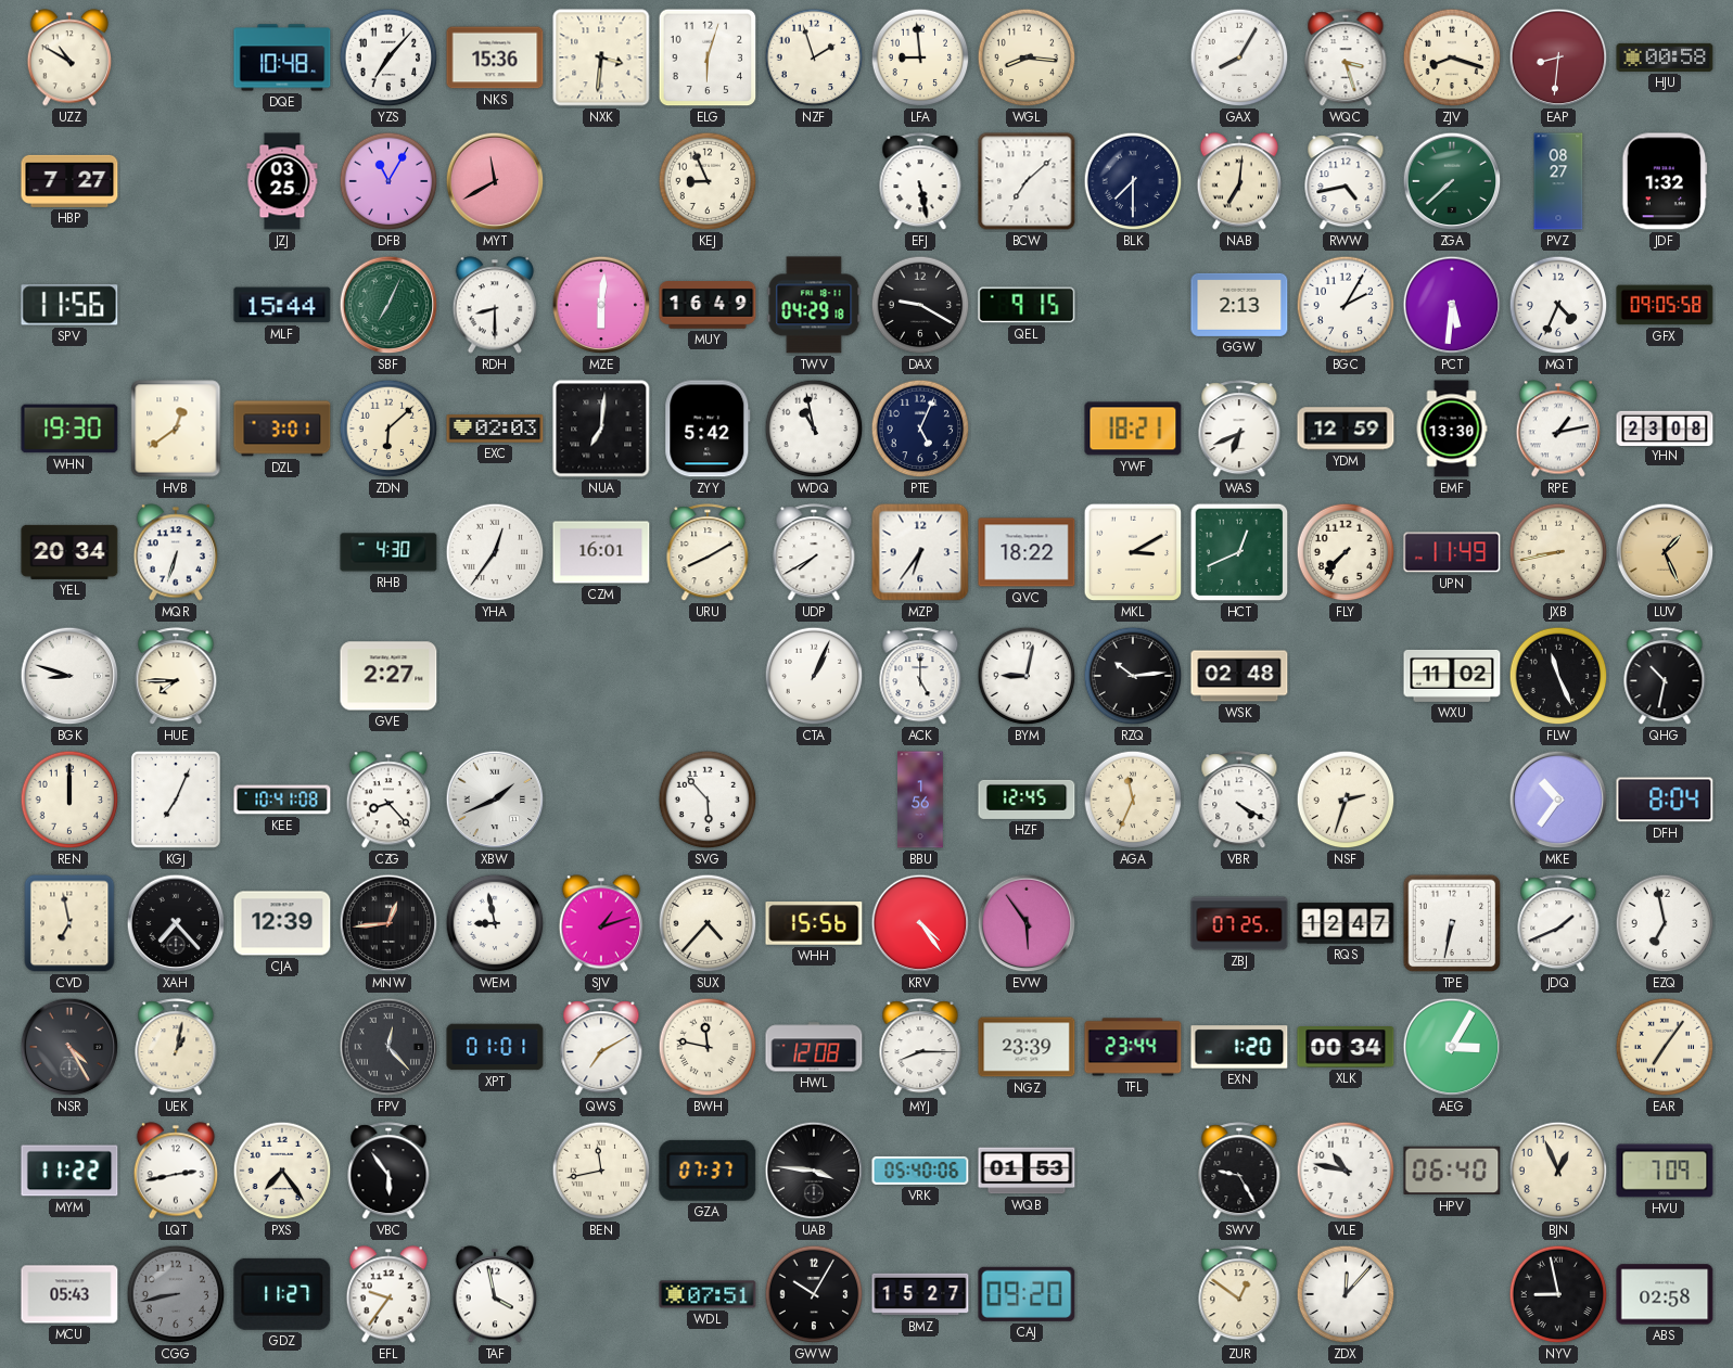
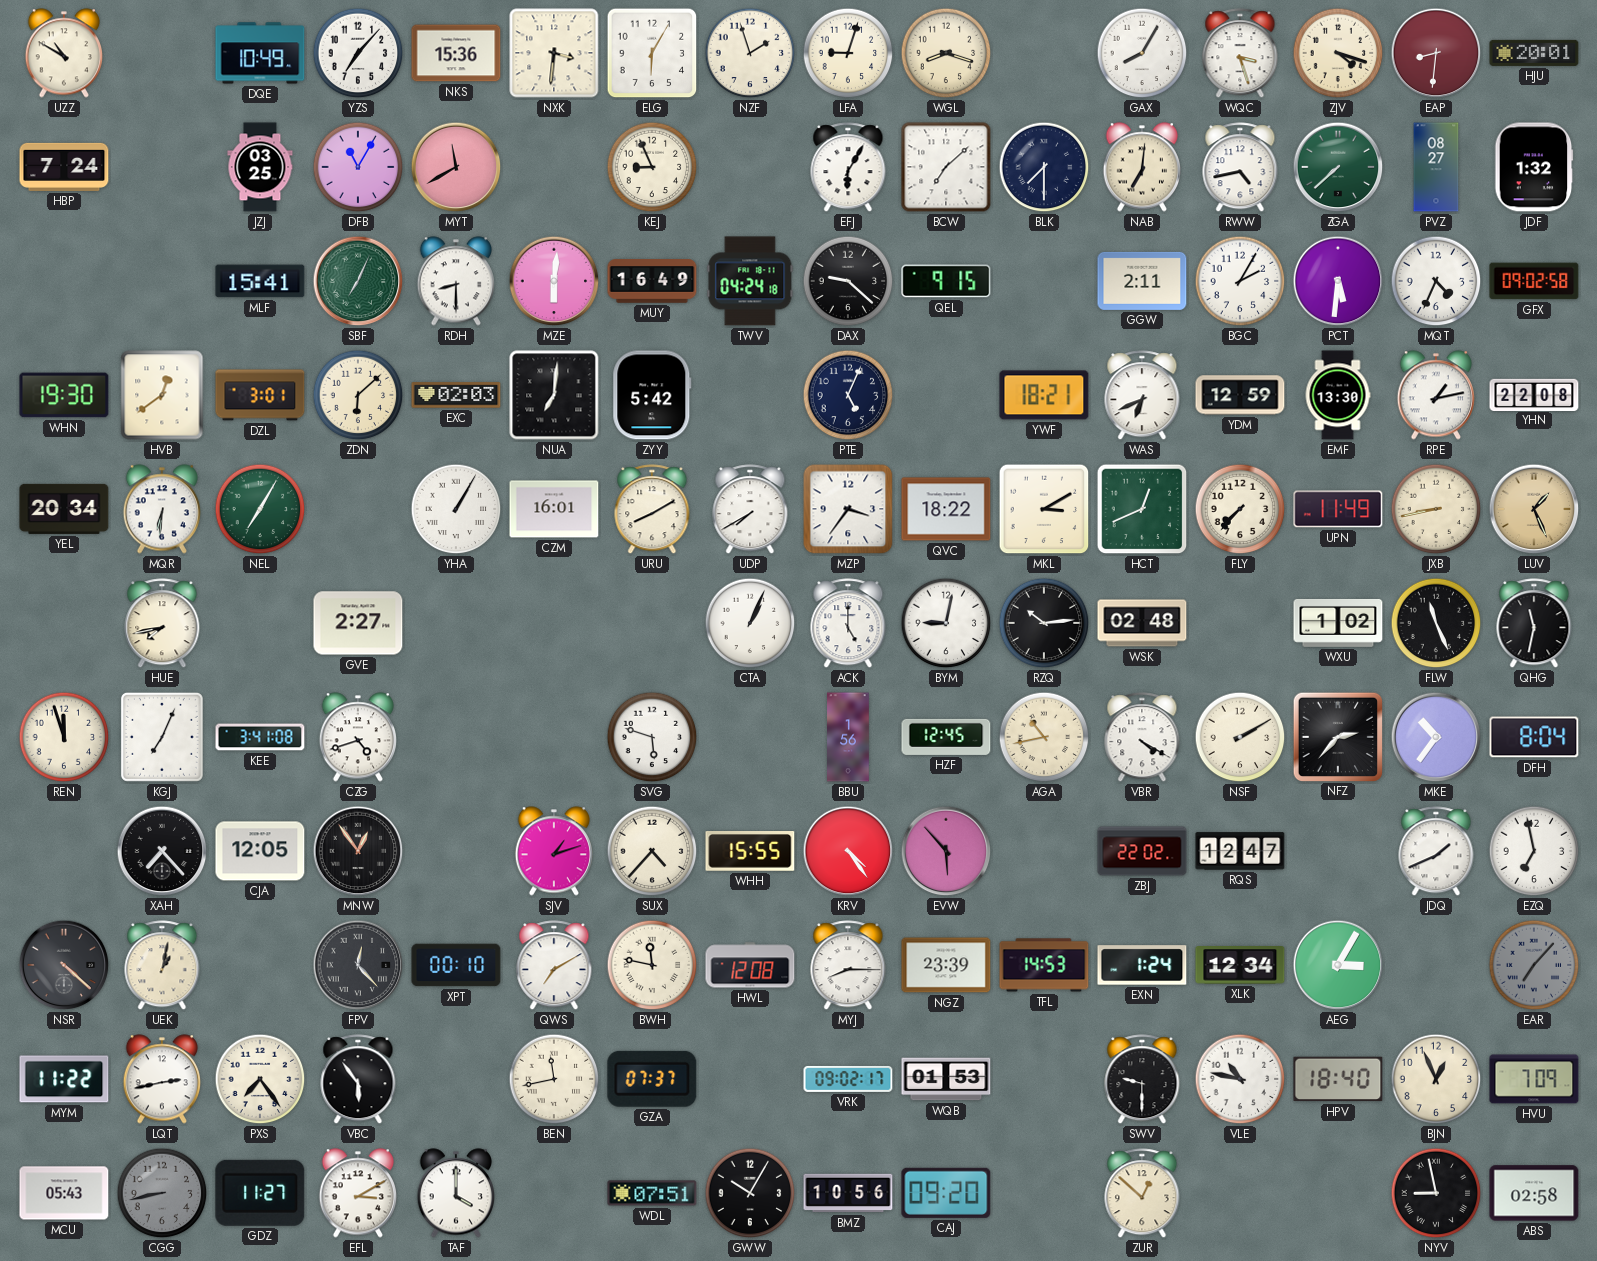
DQE: 10:48 -> 10:49
ELG: 6:03 -> 6:05
LFA: 8:59 -> 9:03
WGL: 8:16 -> 8:18
ZJV: 8:18 -> 4:18
HJU: 00:58 -> 20:01
HBP: 7:27 -> 7:24
EFJ: 5:28 -> 6:05
SPV: 11:56 -> none
MLF: 15:44 -> 15:41
TWV: 04:29 -> 04:24
DAX: 9:20 -> 9:22
GGW: 2:13 -> 2:11
GFX: 09:05 -> 09:02
WDQ: 10:58 -> none
YHN: 23:08 -> 22:08
MQR: 6:33 -> 6:31
NEL: none -> 7:05
RHB: 4:30 -> none
YHA: 12:36 -> 1:05
MZP: 6:36 -> 3:36
BGK: 8:48 -> none
HUE: 7:45 -> 7:43
WXU: 11:02 -> 1:02
QHG: 10:32 -> 11:32
REN: 12:00 -> 11:57
KEE: 10:41 -> 3:41
CZG: 8:23 -> 4:42
XBW: 1:41 -> none
SVG: 5:53 -> 5:48
AGA: 11:34 -> 10:43
NSF: 2:33 -> 2:10
NFZ: none -> 2:37
CVD: 6:58 -> none
CJA: 12:39 -> 12:05
MNW: 12:44 -> 12:54
WEM: 8:58 -> none
WHH: 15:56 -> 15:55
EVW: 5:54 -> 5:53
ZBJ: 07:25 -> 22:02
TPE: 6:32 -> none
NSR: 4:25 -> 4:22
XPT: 01:01 -> 00:10
TFL: 23:44 -> 14:53
EXN: 1:20 -> 1:24
XLK: 00:34 -> 12:34
EAR: 7:06 -> 7:07
EAR dial: cream -> grey
UAB: 3:46 -> none
VRK: 05:40 -> 09:02
SWV: 9:25 -> 9:30
HPV: 06:40 -> 18:40
EFL: 9:36 -> 3:10
TAF: 3:58 -> 4:00
BMZ: 15:27 -> 10:56
ZUR: 12:51 -> 12:52
ZDX: 12:07 -> none
